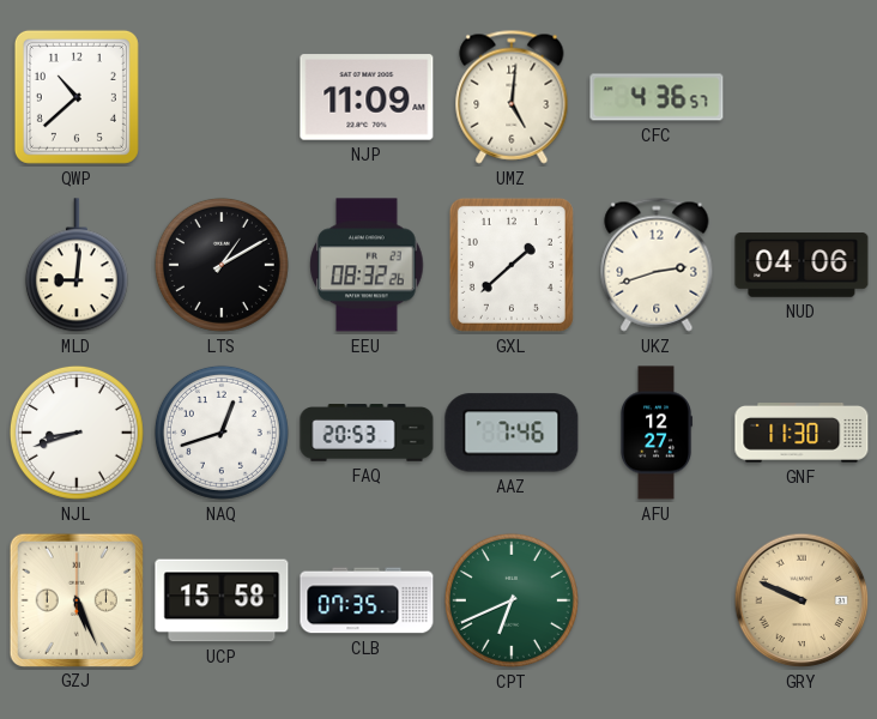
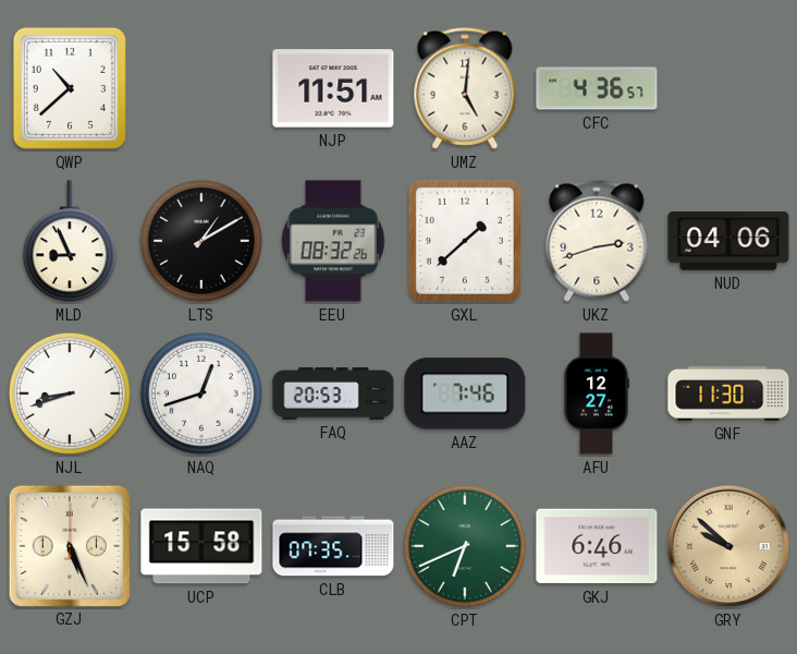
NJP: 11:09 -> 11:51
MLD: 9:01 -> 8:56
GKJ: none -> 6:46
GRY: 9:49 -> 9:52
